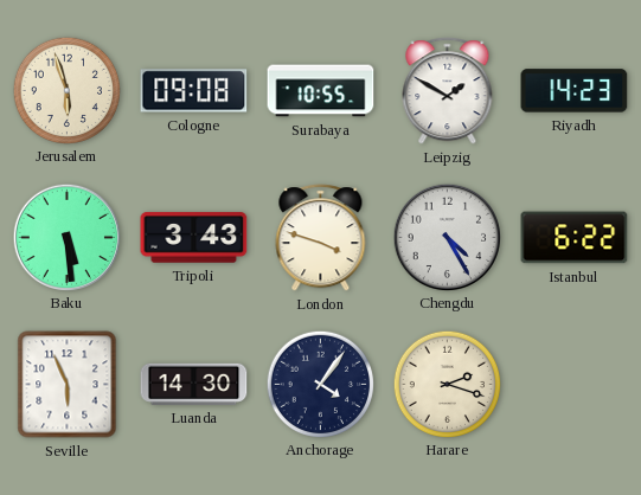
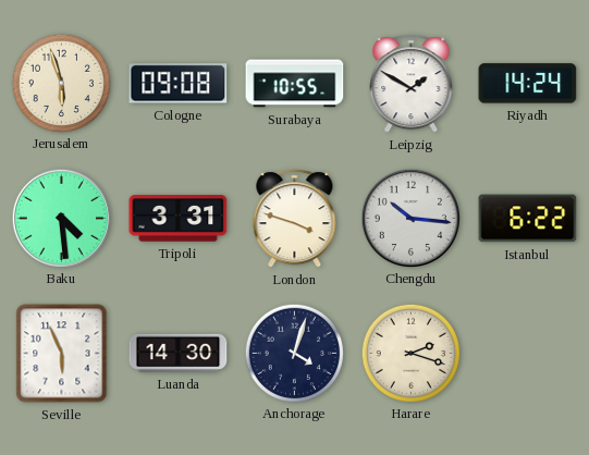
Riyadh: 14:23 -> 14:24
Baku: 5:29 -> 4:29
Tripoli: 3:43 -> 3:31
Chengdu: 4:25 -> 10:16
Anchorage: 4:06 -> 4:03
